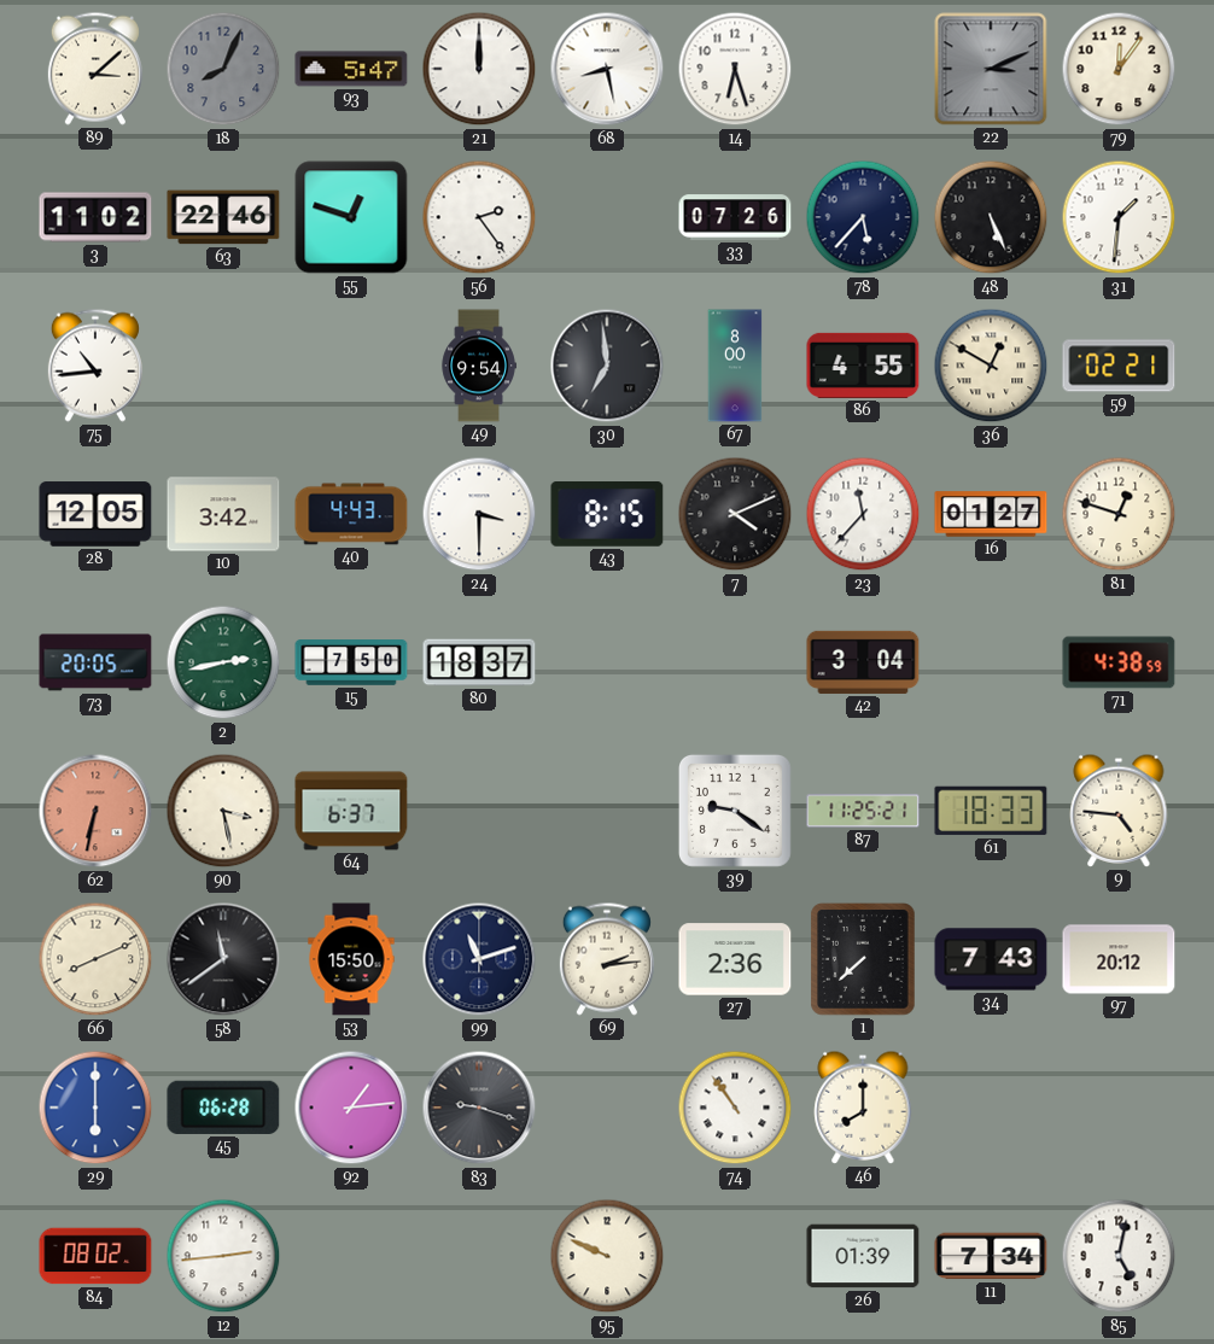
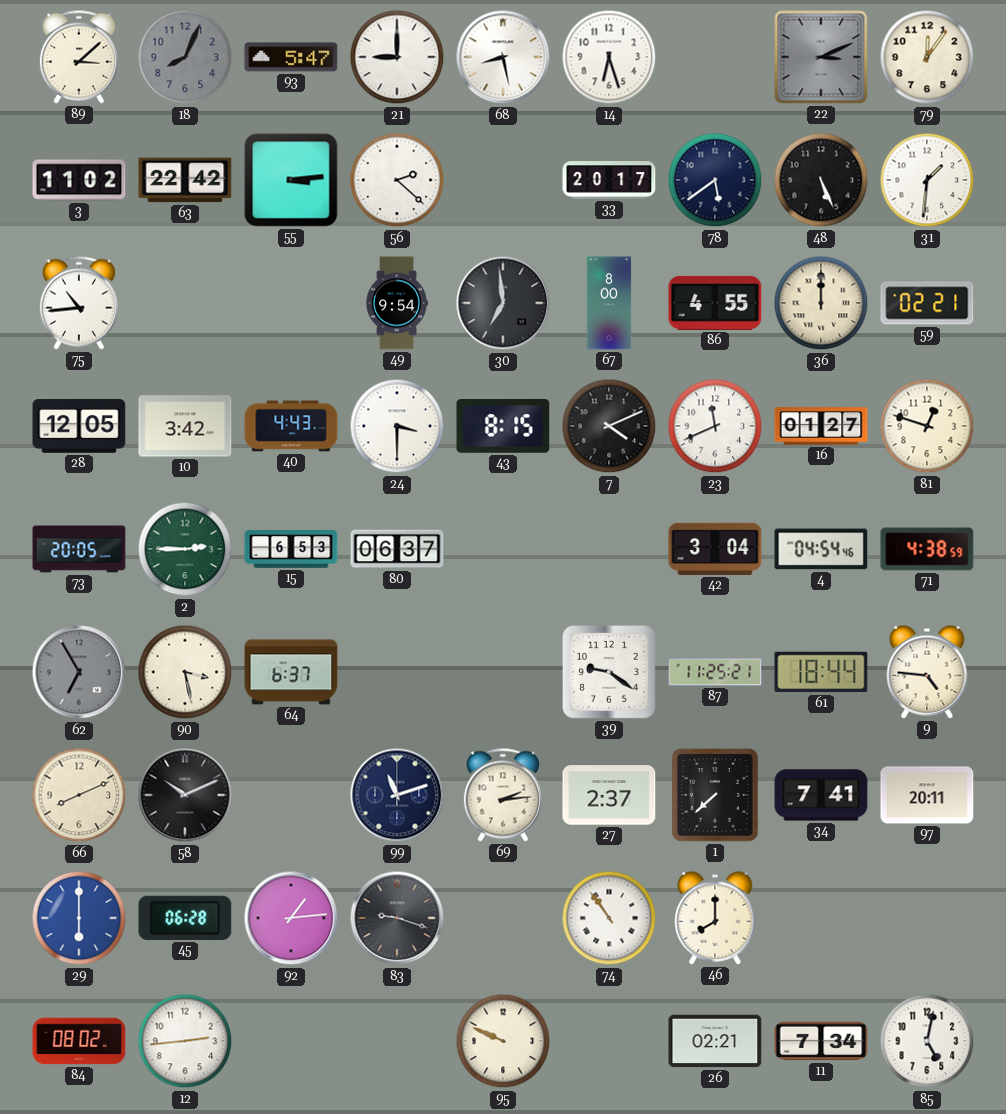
21: 12:00 -> 9:00
63: 22:46 -> 22:42
55: 12:48 -> 3:14
56: 2:24 -> 2:22
33: 07:26 -> 20:17
78: 5:37 -> 5:39
36: 12:50 -> 12:00
23: 11:37 -> 11:41
2: 2:43 -> 2:45
15: 7:50 -> 6:53
80: 18:37 -> 06:37
4: none -> 04:54
62: 6:32 -> 6:55
62 dial: salmon -> grey
61: 18:33 -> 18:44
58: 11:39 -> 10:11
53: 15:50 -> none
27: 2:36 -> 2:37
34: 7:43 -> 7:41
97: 20:12 -> 20:11
26: 01:39 -> 02:21
